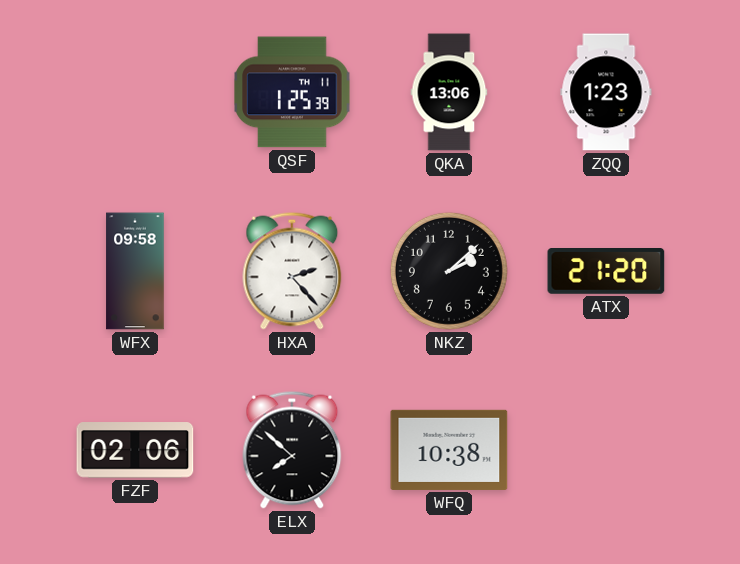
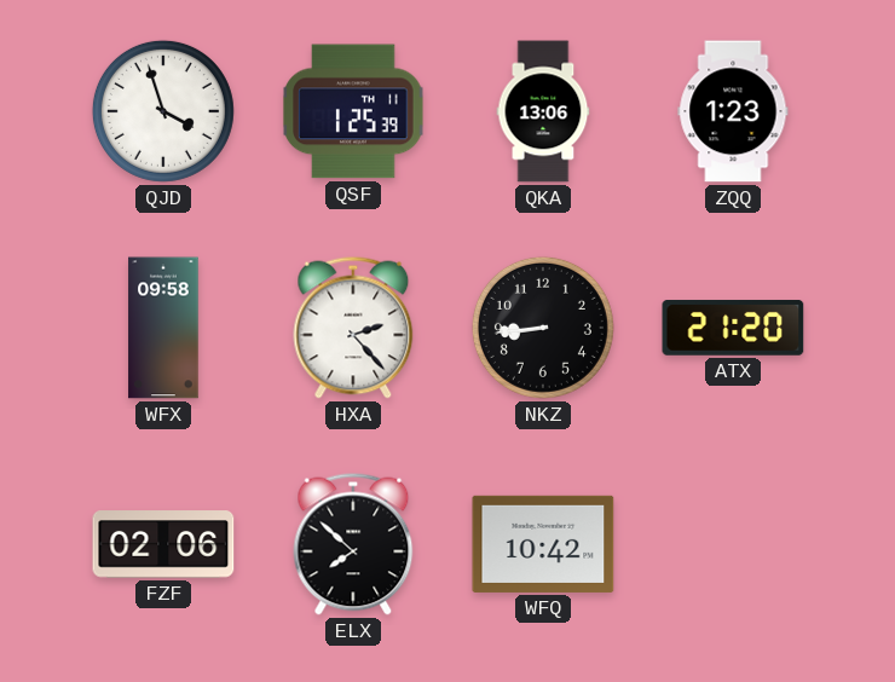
QJD: none -> 3:57
NKZ: 2:08 -> 8:44
WFQ: 10:38 -> 10:42
